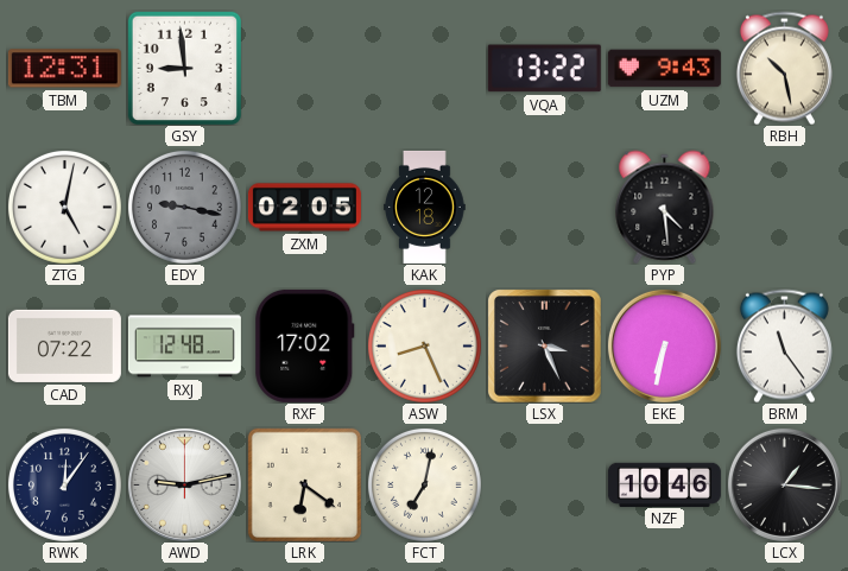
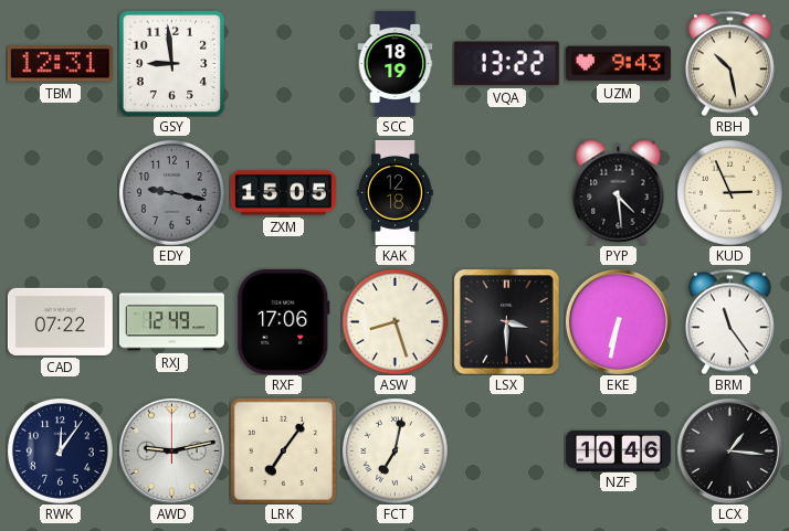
SCC: none -> 18:19
ZTG: 5:02 -> none
ZXM: 02:05 -> 15:05
KUD: none -> 2:56
RXJ: 12:48 -> 12:49
RXF: 17:02 -> 17:06
ASW: 8:26 -> 8:27
LSX: 3:26 -> 3:30
LRK: 6:21 -> 7:06
